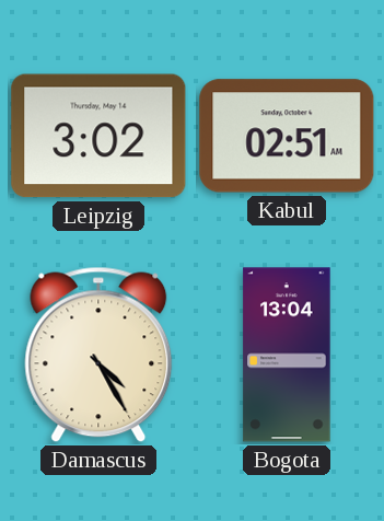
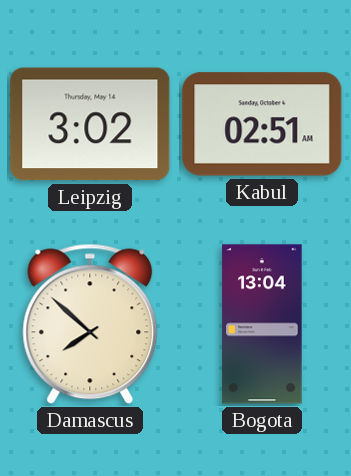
Damascus: 4:25 -> 7:52
